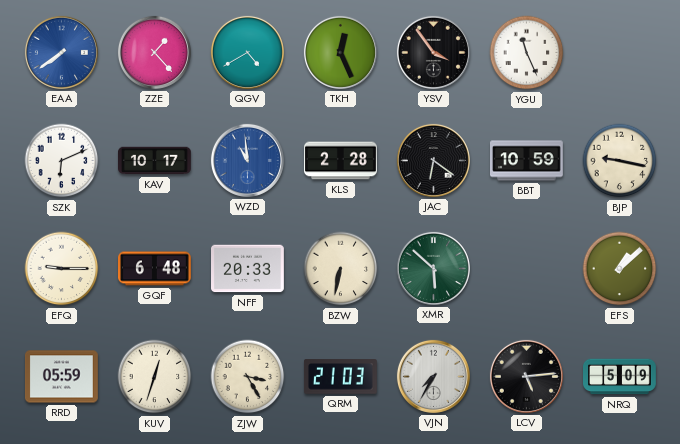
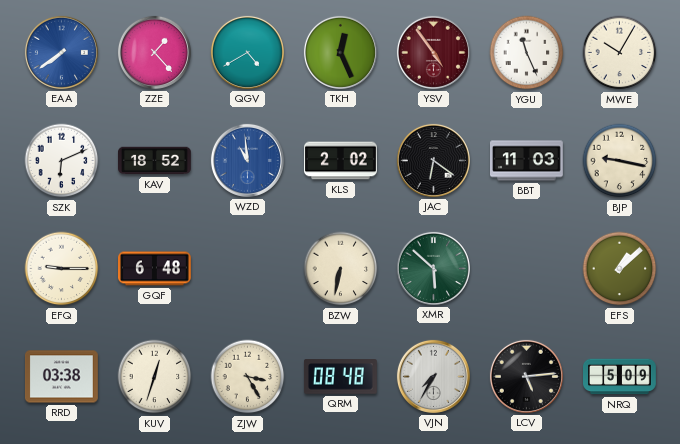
YSV: 3:54 -> 4:54
YSV dial: black -> burgundy
MWE: none -> 10:05
KAV: 10:17 -> 18:52
KLS: 2:28 -> 2:02
BBT: 10:59 -> 11:03
NFF: 20:33 -> none
RRD: 05:59 -> 03:38
QRM: 21:03 -> 08:48
